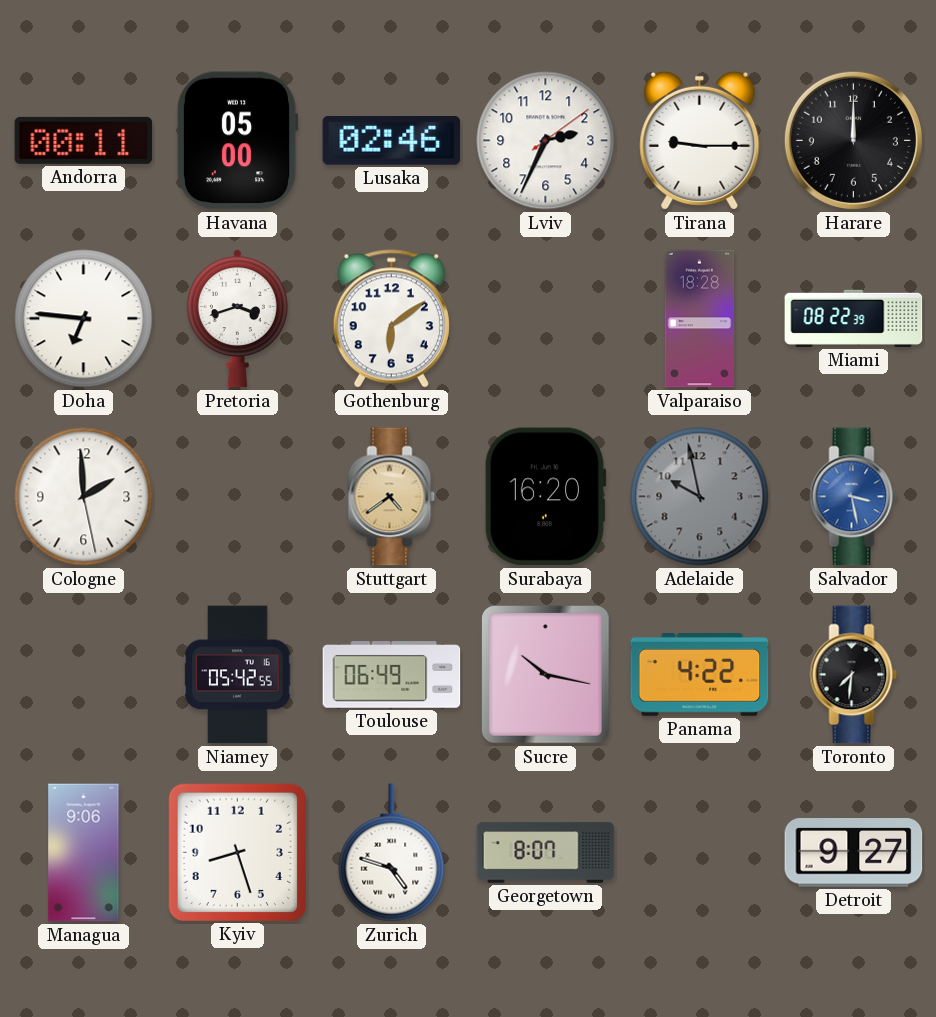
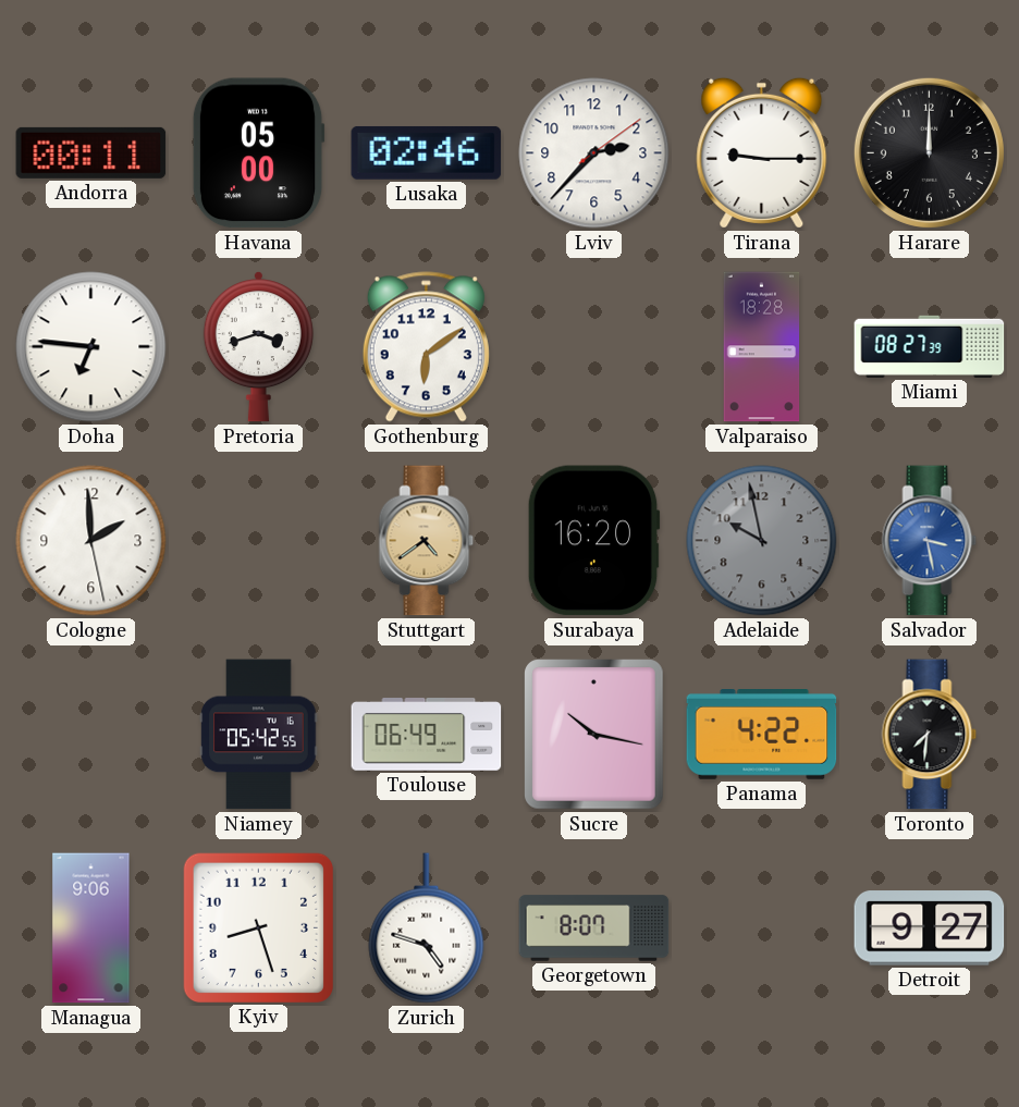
Lviv: 2:34 -> 2:37
Miami: 08:22 -> 08:27
